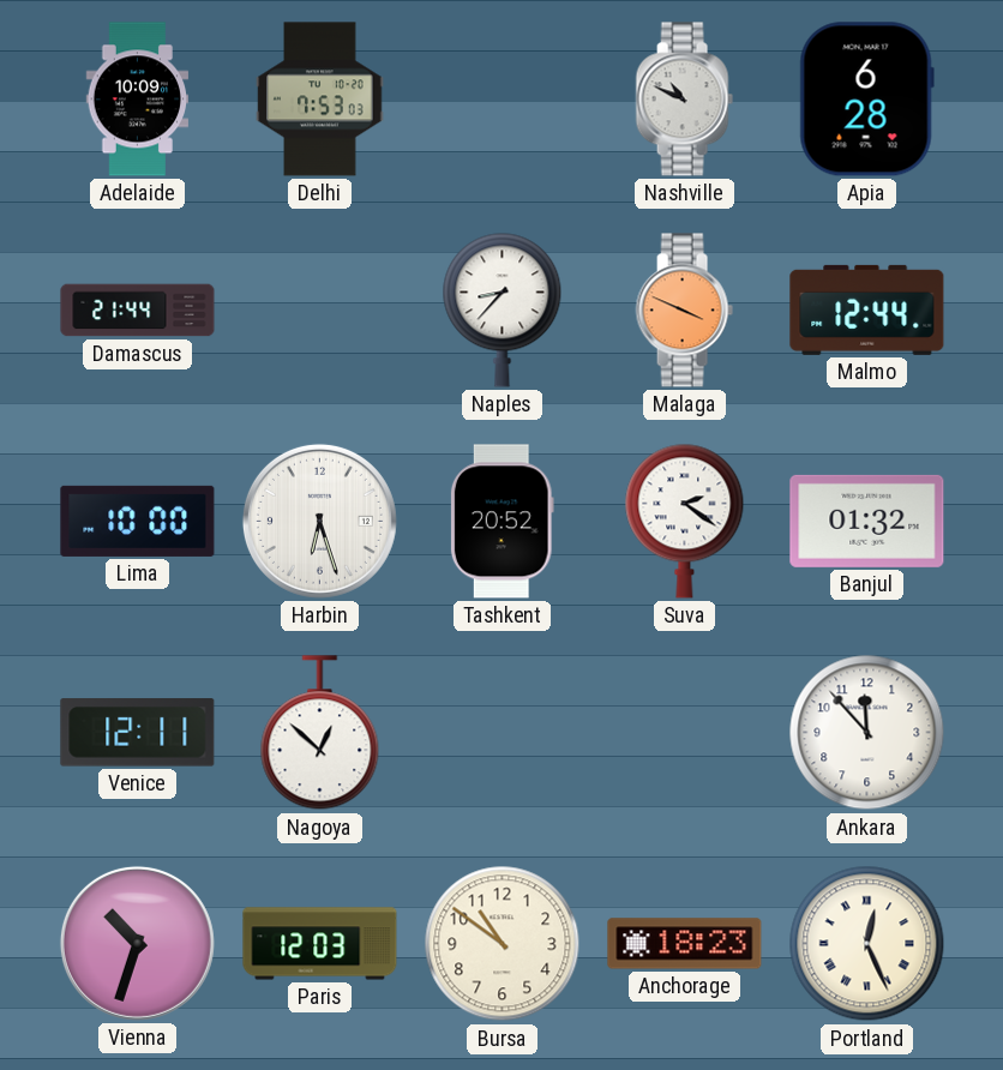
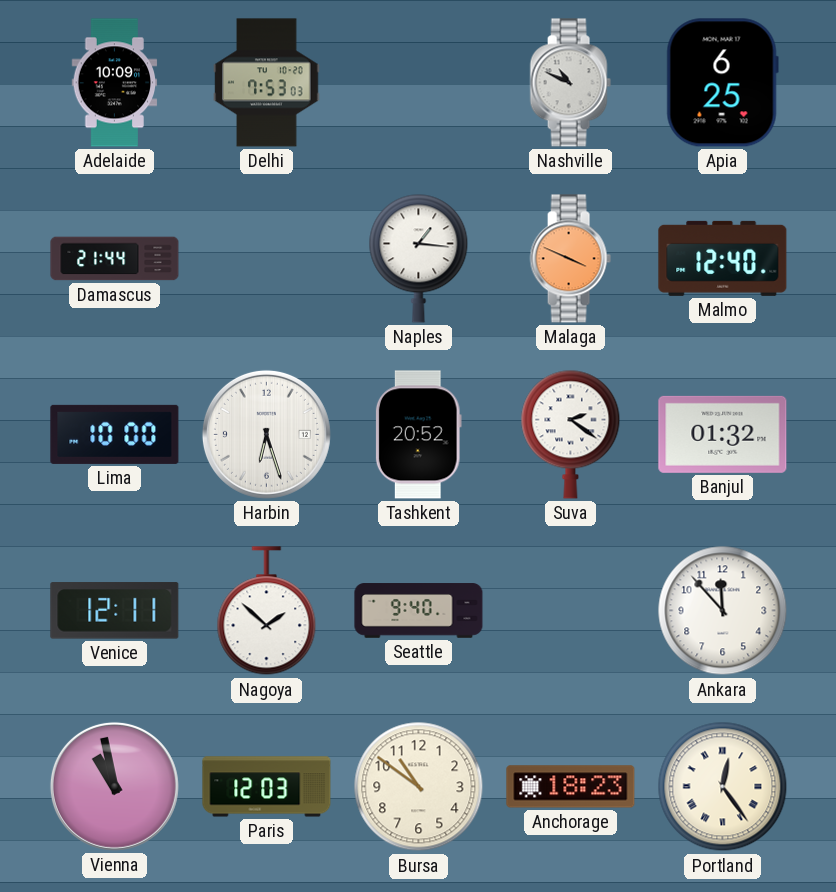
Apia: 6:28 -> 6:25
Naples: 8:37 -> 1:16
Malmo: 12:44 -> 12:40
Nagoya: 12:52 -> 1:52
Seattle: none -> 9:40
Vienna: 10:33 -> 10:58
Portland: 12:26 -> 12:24
